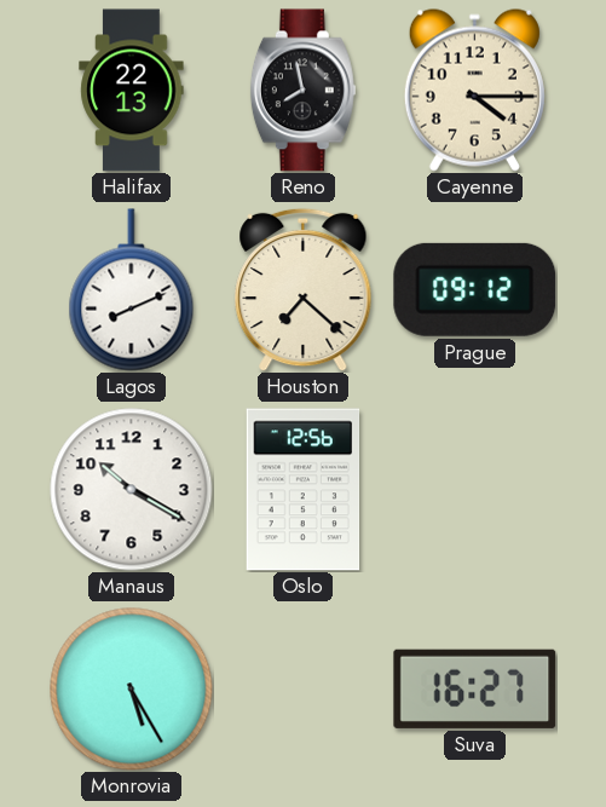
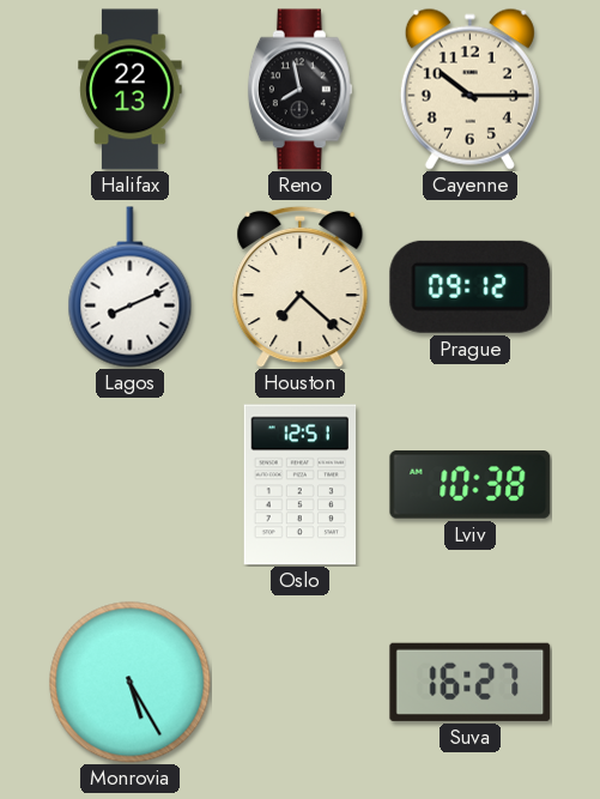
Cayenne: 4:15 -> 10:15
Manaus: 10:20 -> none
Oslo: 12:56 -> 12:51
Lviv: none -> 10:38
